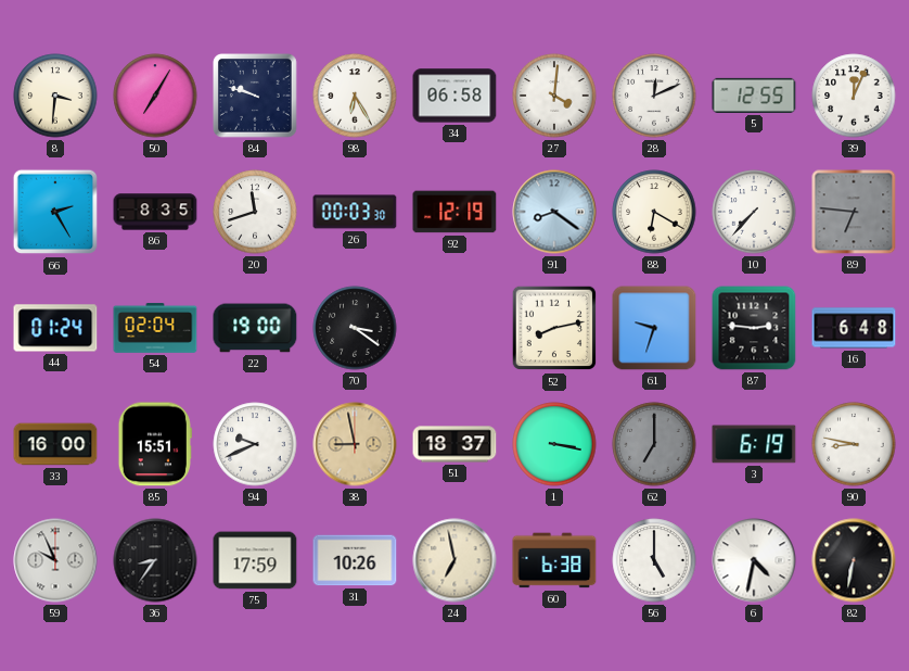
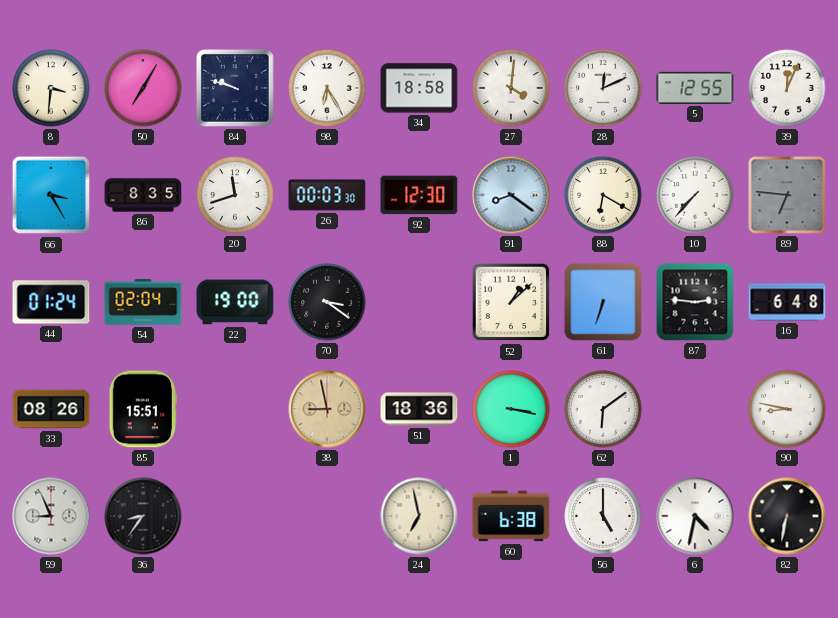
34: 06:58 -> 18:58
66: 2:25 -> 3:25
92: 12:19 -> 12:30
52: 8:13 -> 1:08
61: 9:33 -> 6:33
33: 16:00 -> 08:26
94: 9:41 -> none
51: 18:37 -> 18:36
62: 7:00 -> 6:09
62 dial: grey -> white
3: 6:19 -> none
59: 9:56 -> 8:56
75: 17:59 -> none
31: 10:26 -> none
